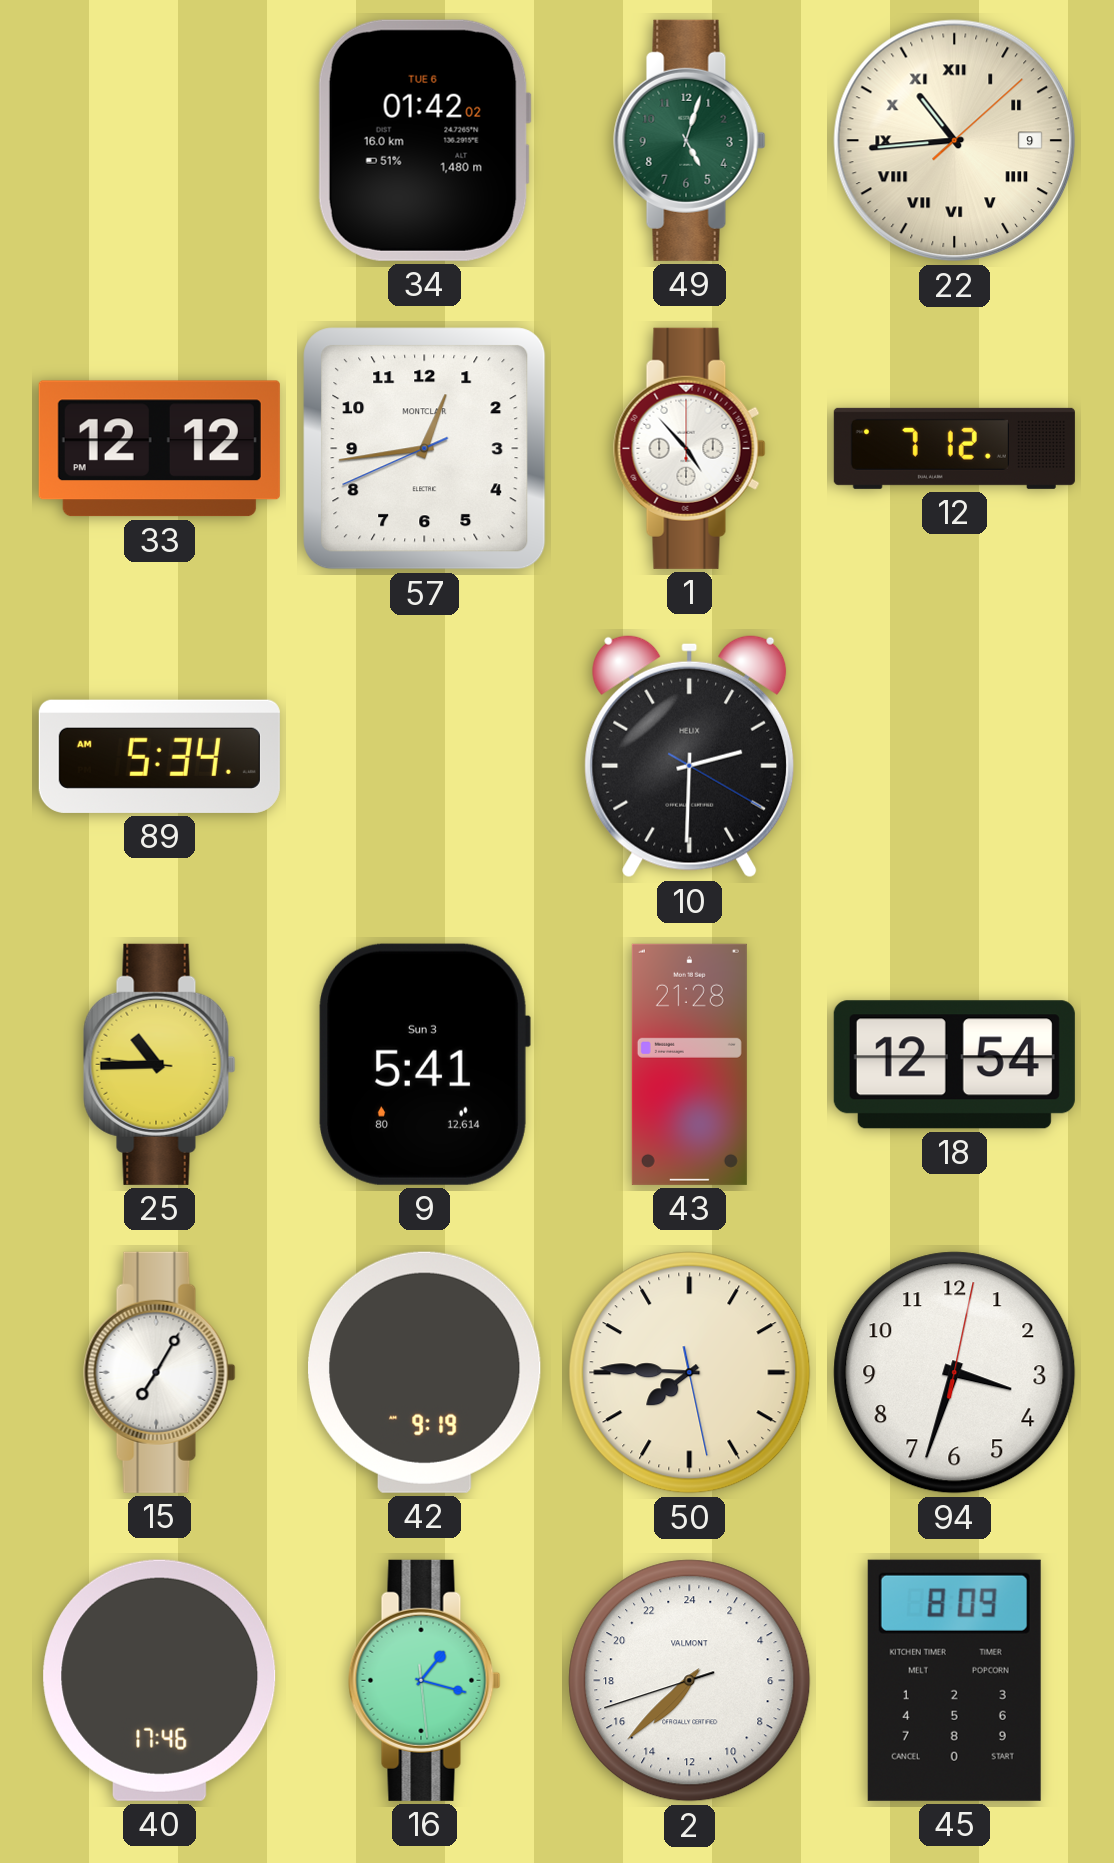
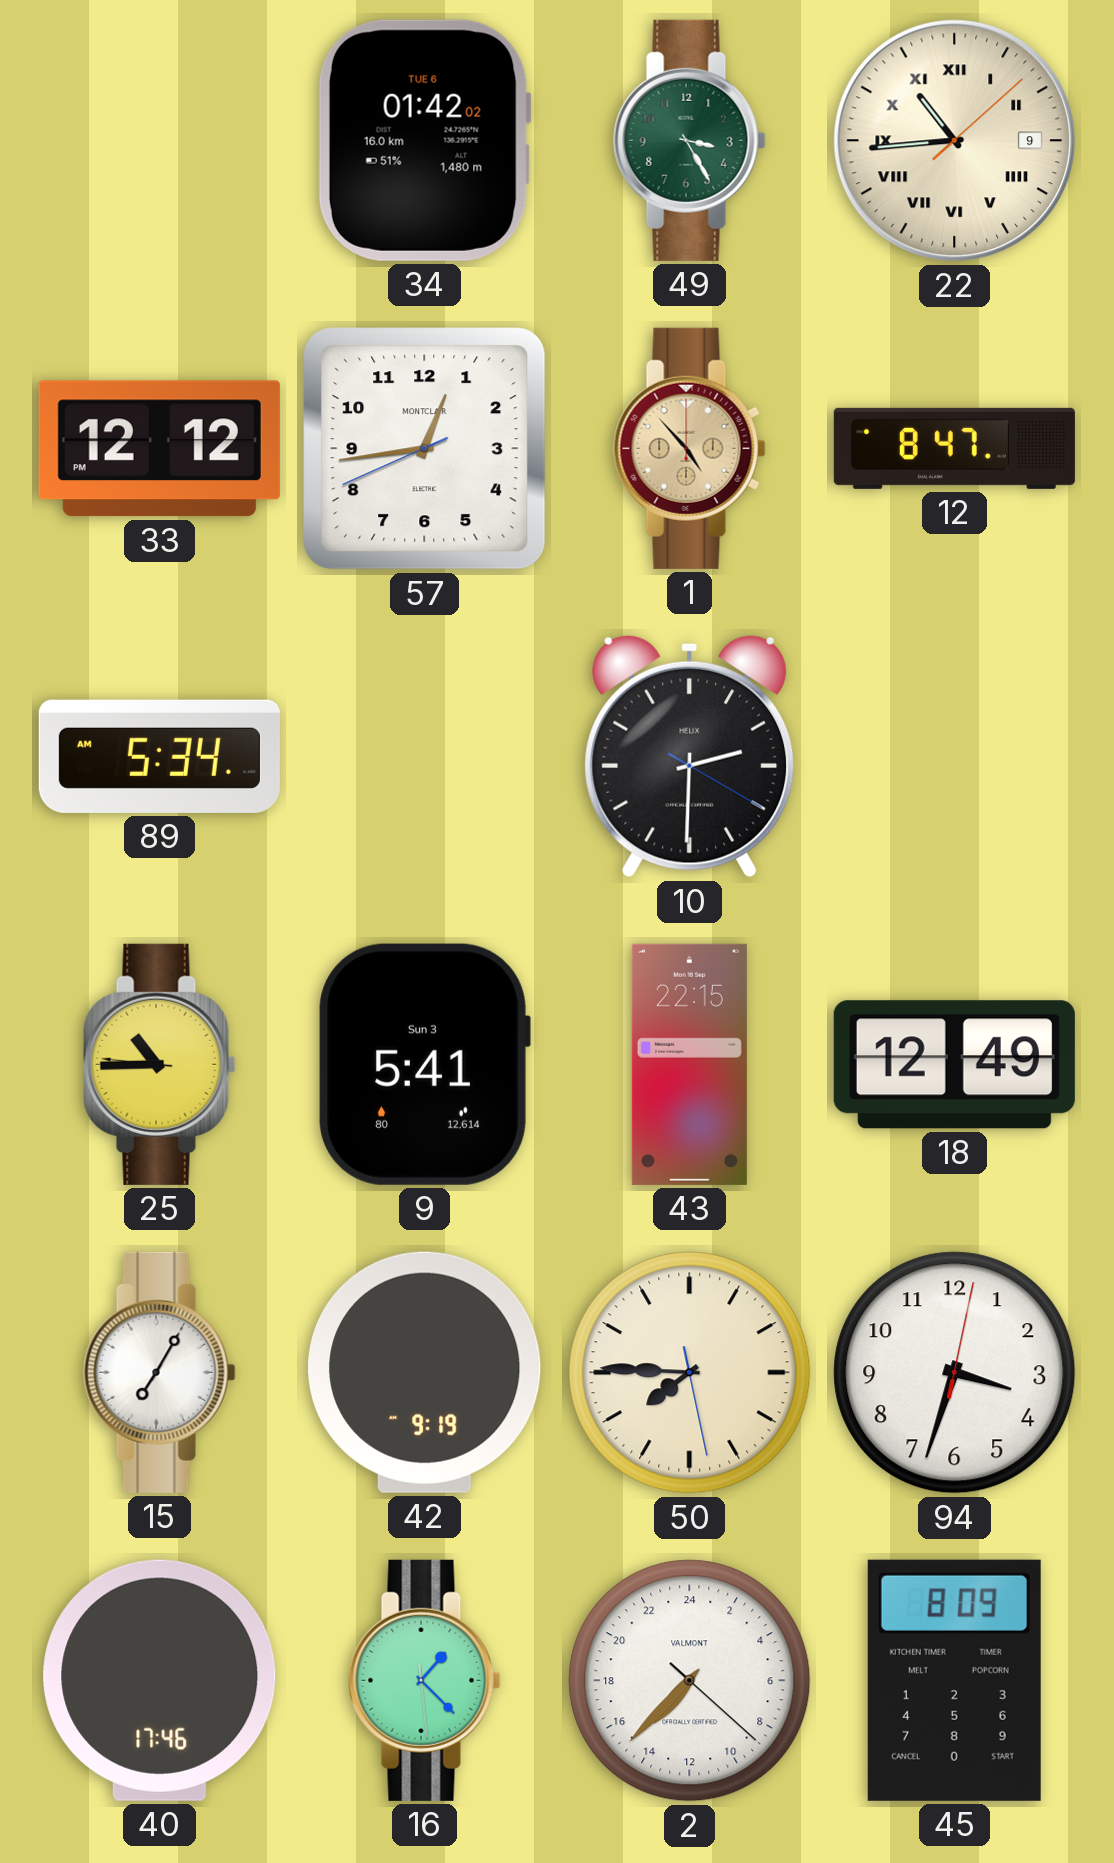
49: 5:03 -> 3:25
1 dial: white -> champagne
12: 7:12 -> 8:47
43: 21:28 -> 22:15
18: 12:54 -> 12:49
16: 1:17 -> 1:22
2: 14:37:42 -> 14:37:22
